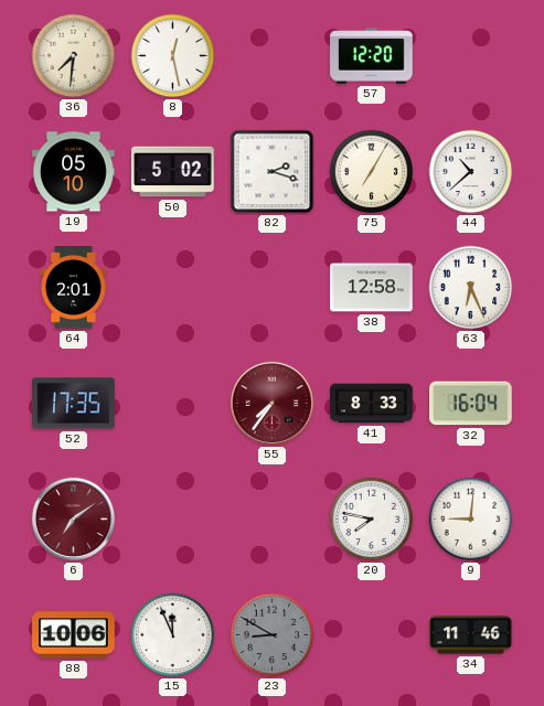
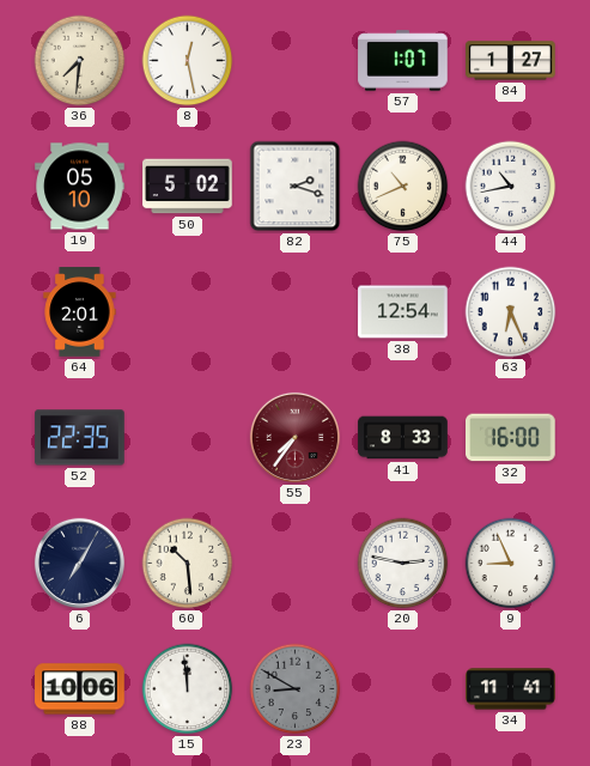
57: 12:20 -> 1:07
84: none -> 1:27
75: 7:05 -> 10:41
44: 10:38 -> 10:43
38: 12:58 -> 12:54
52: 17:35 -> 22:35
32: 16:04 -> 16:00
6: 7:09 -> 7:05
6 dial: burgundy -> navy
60: none -> 10:29
20: 7:47 -> 2:47
9: 9:01 -> 8:56
15: 11:56 -> 11:59
34: 11:46 -> 11:41
